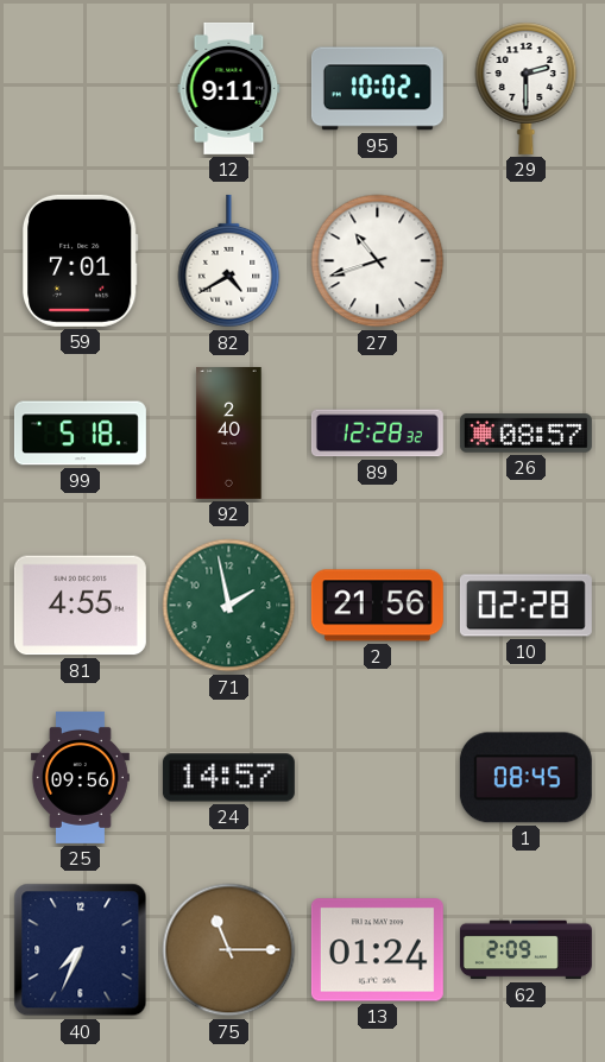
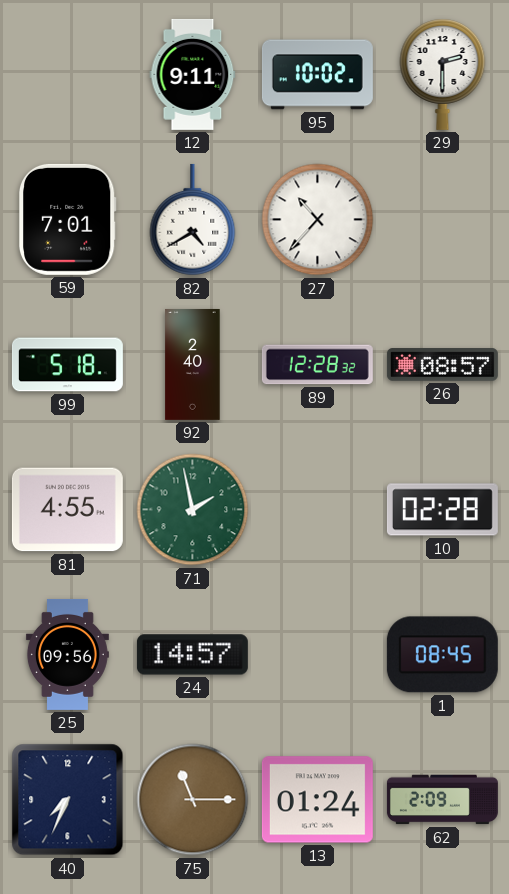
27: 10:42 -> 10:37
2: 21:56 -> none
